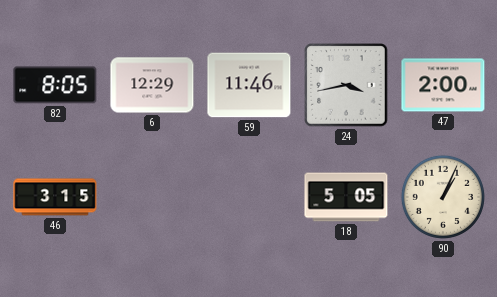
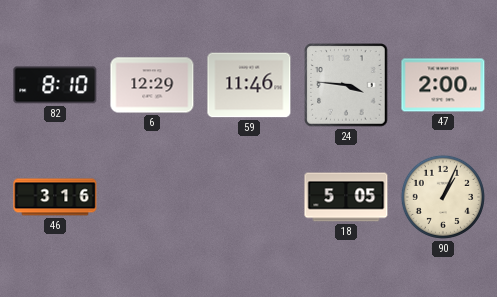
82: 8:05 -> 8:10
24: 3:43 -> 3:46
46: 3:15 -> 3:16
